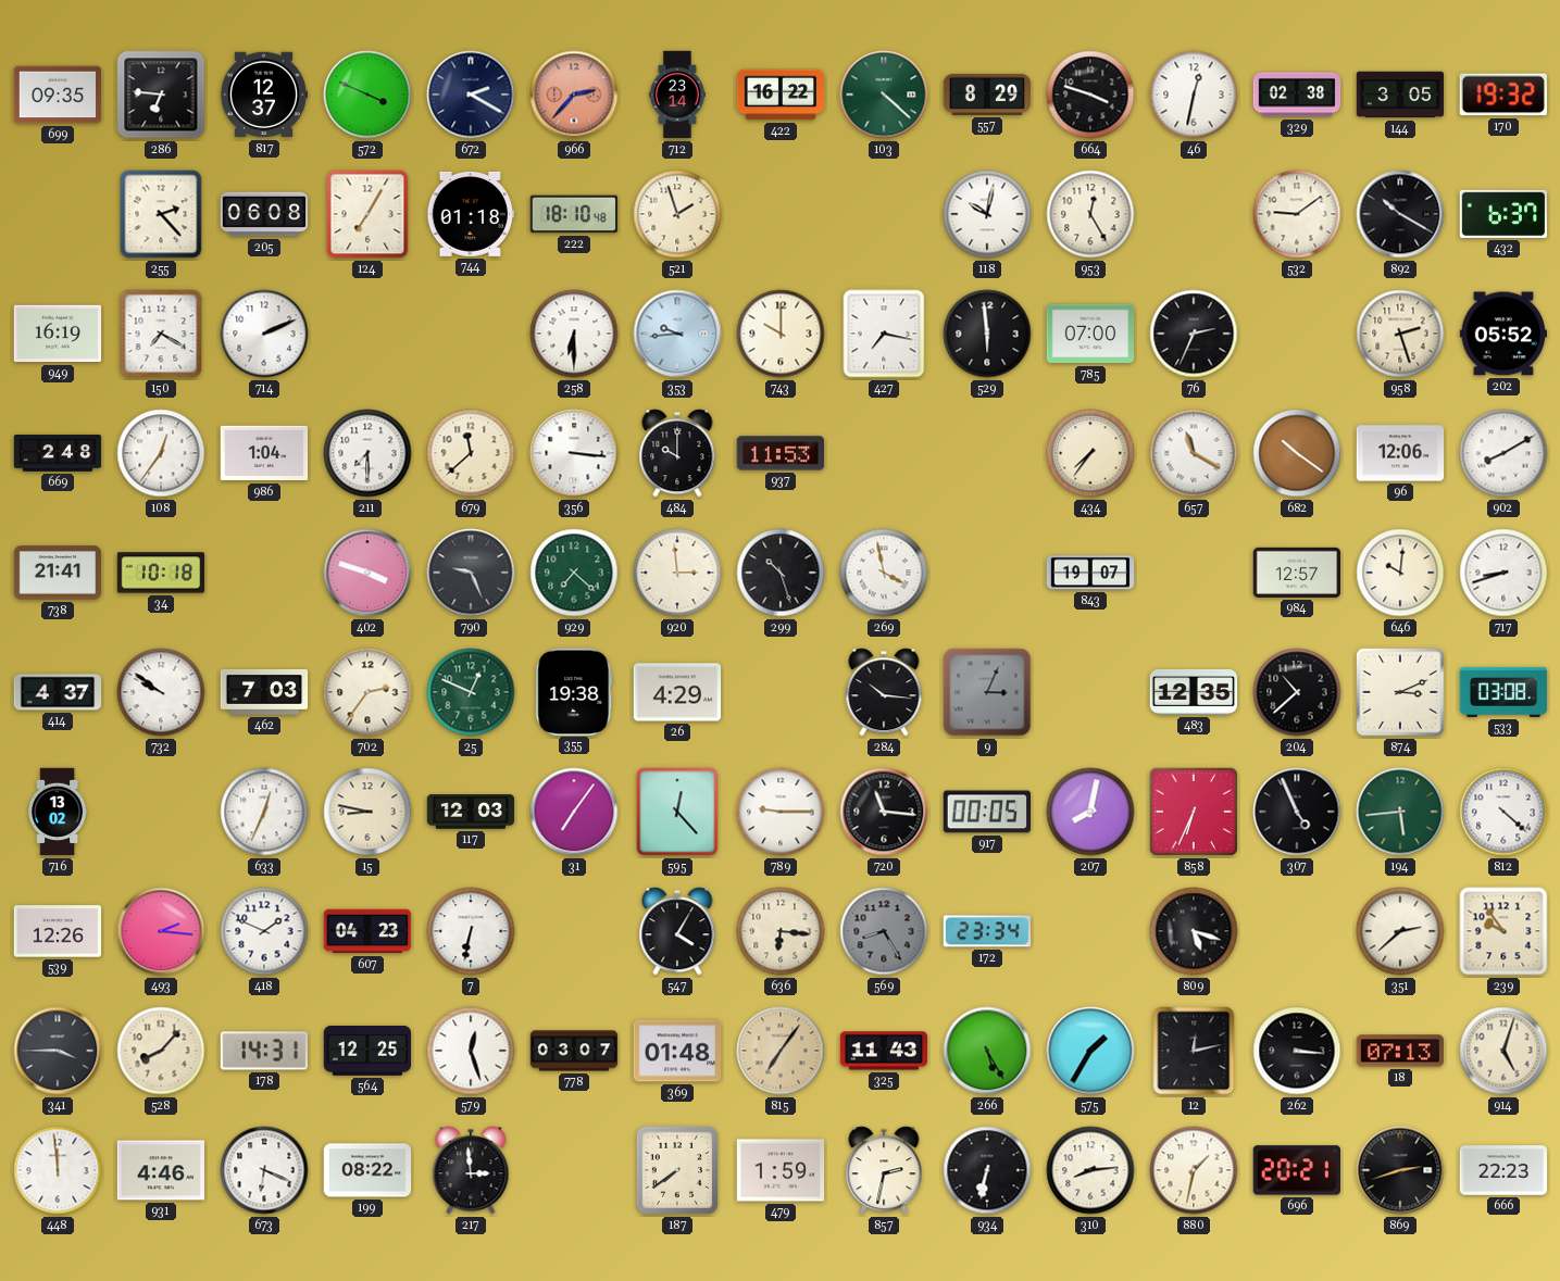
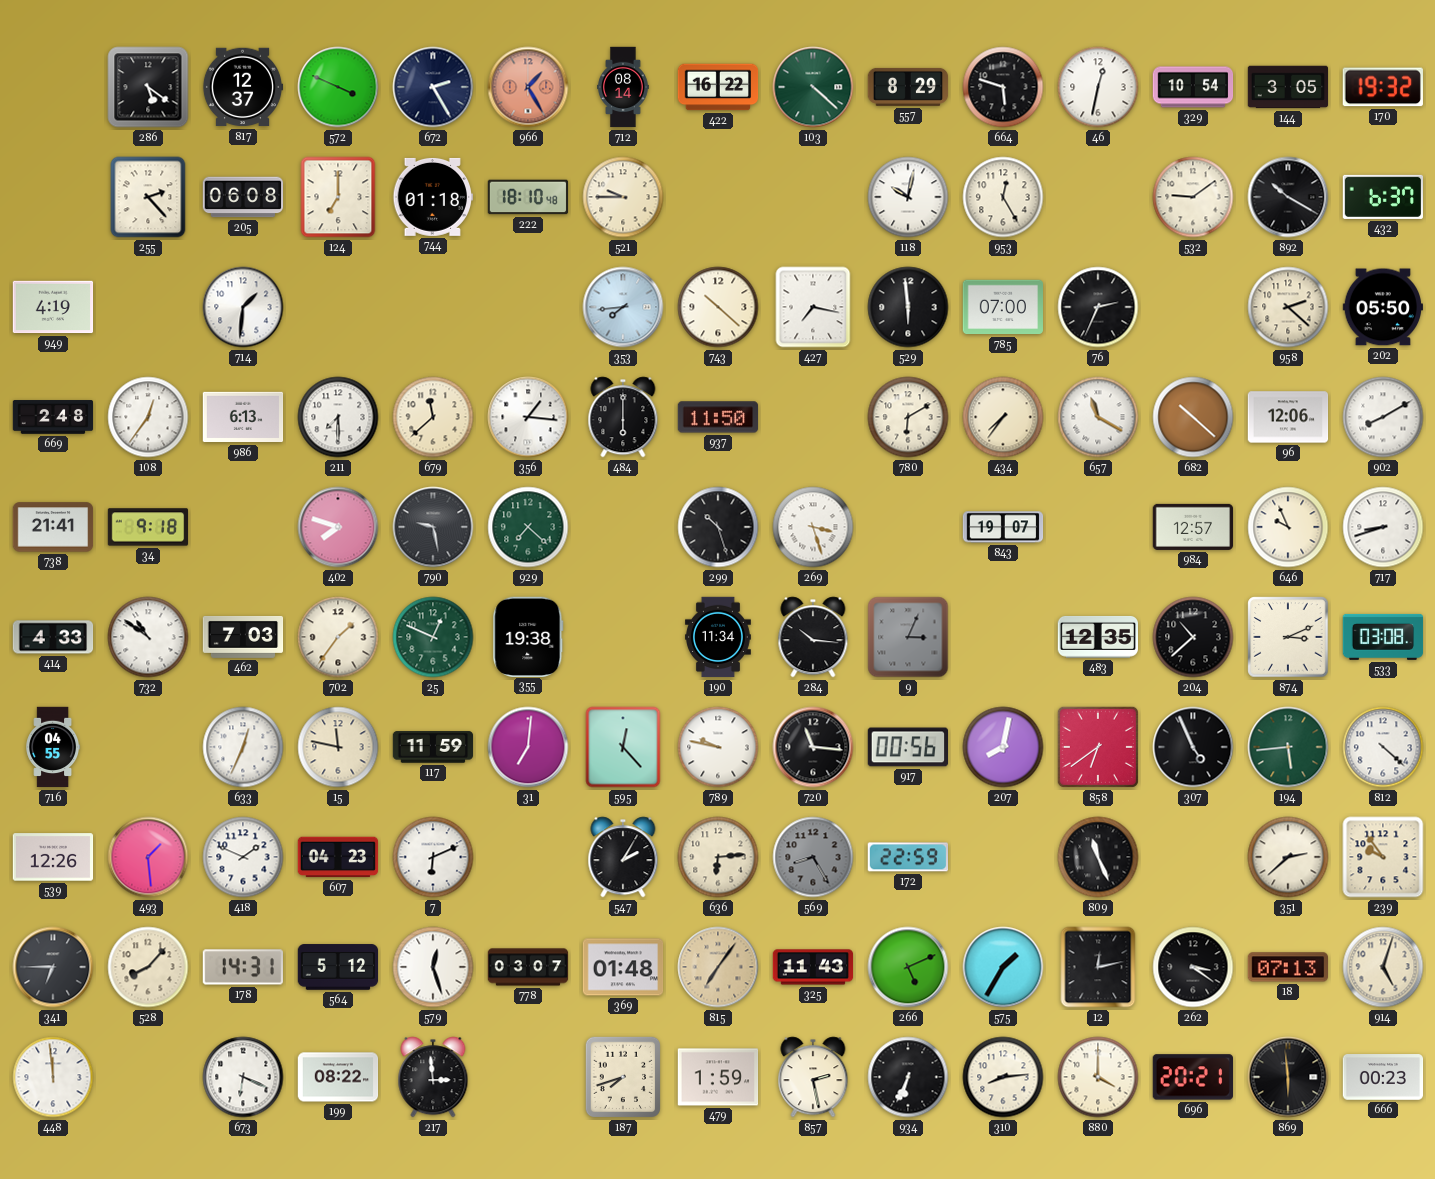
699: 09:35 -> none
286: 6:46 -> 5:21
672: 2:20 -> 2:25
966: 2:37 -> 1:25
712: 23:14 -> 08:14
664: 3:48 -> 5:48
329: 02:38 -> 10:54
124: 7:05 -> 7:00
521: 1:57 -> 9:45
949: 16:19 -> 4:19
150: 7:20 -> none
714: 2:11 -> 1:31
258: 6:30 -> none
353: 9:44 -> 7:44
743: 10:00 -> 10:22
958: 2:27 -> 2:22
202: 05:52 -> 05:50
986: 1:04 -> 6:13
356: 3:16 -> 1:16
484: 10:00 -> 6:00
937: 11:53 -> 11:50
780: none -> 6:10
682: 10:21 -> 10:22
34: 10:18 -> 9:18
402: 3:48 -> 7:48
790: 9:26 -> 9:28
920: 2:59 -> none
269: 3:58 -> 3:27
646: 10:01 -> 9:56
414: 4:37 -> 4:33
732: 9:51 -> 10:51
702: 2:36 -> 1:36
26: 4:29 -> none
190: none -> 11:34
716: 13:02 -> 04:55
15: 8:47 -> 11:47
117: 12:03 -> 11:59
31: 7:06 -> 7:01
789: 9:15 -> 9:47
917: 00:05 -> 00:56
858: 6:34 -> 6:39
493: 2:16 -> 1:29
7: 6:32 -> 6:11
547: 4:05 -> 2:05
636: 6:16 -> 6:14
172: 23:34 -> 22:59
809: 5:18 -> 11:26
341: 3:45 -> 6:45
564: 12:25 -> 5:12
266: 5:25 -> 5:11
262: 3:16 -> 3:21
931: 4:46 -> none
187: 7:39 -> 7:42
857: 2:32 -> 2:28
934: 6:32 -> 6:34
880: 1:32 -> 4:00
869: 2:42 -> 5:59
666: 22:23 -> 00:23
